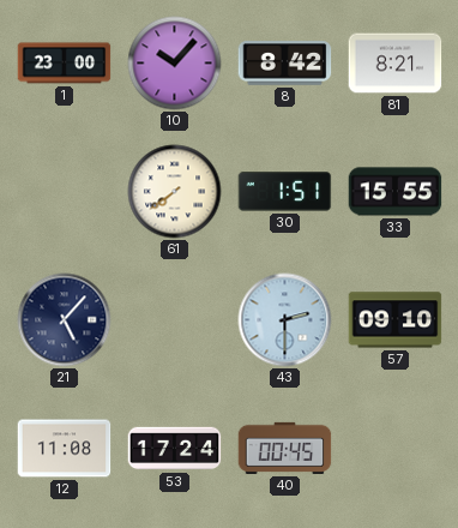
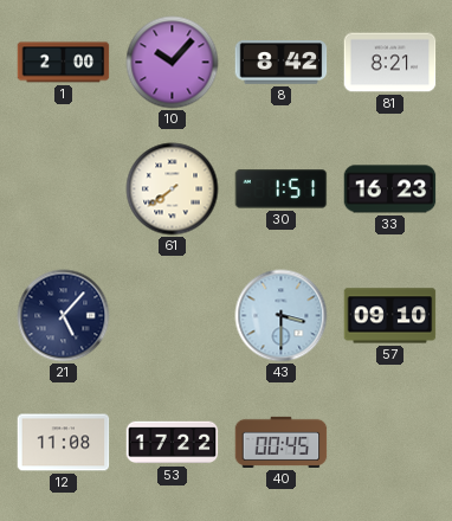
1: 23:00 -> 2:00
33: 15:55 -> 16:23
43: 2:30 -> 3:30
53: 17:24 -> 17:22
